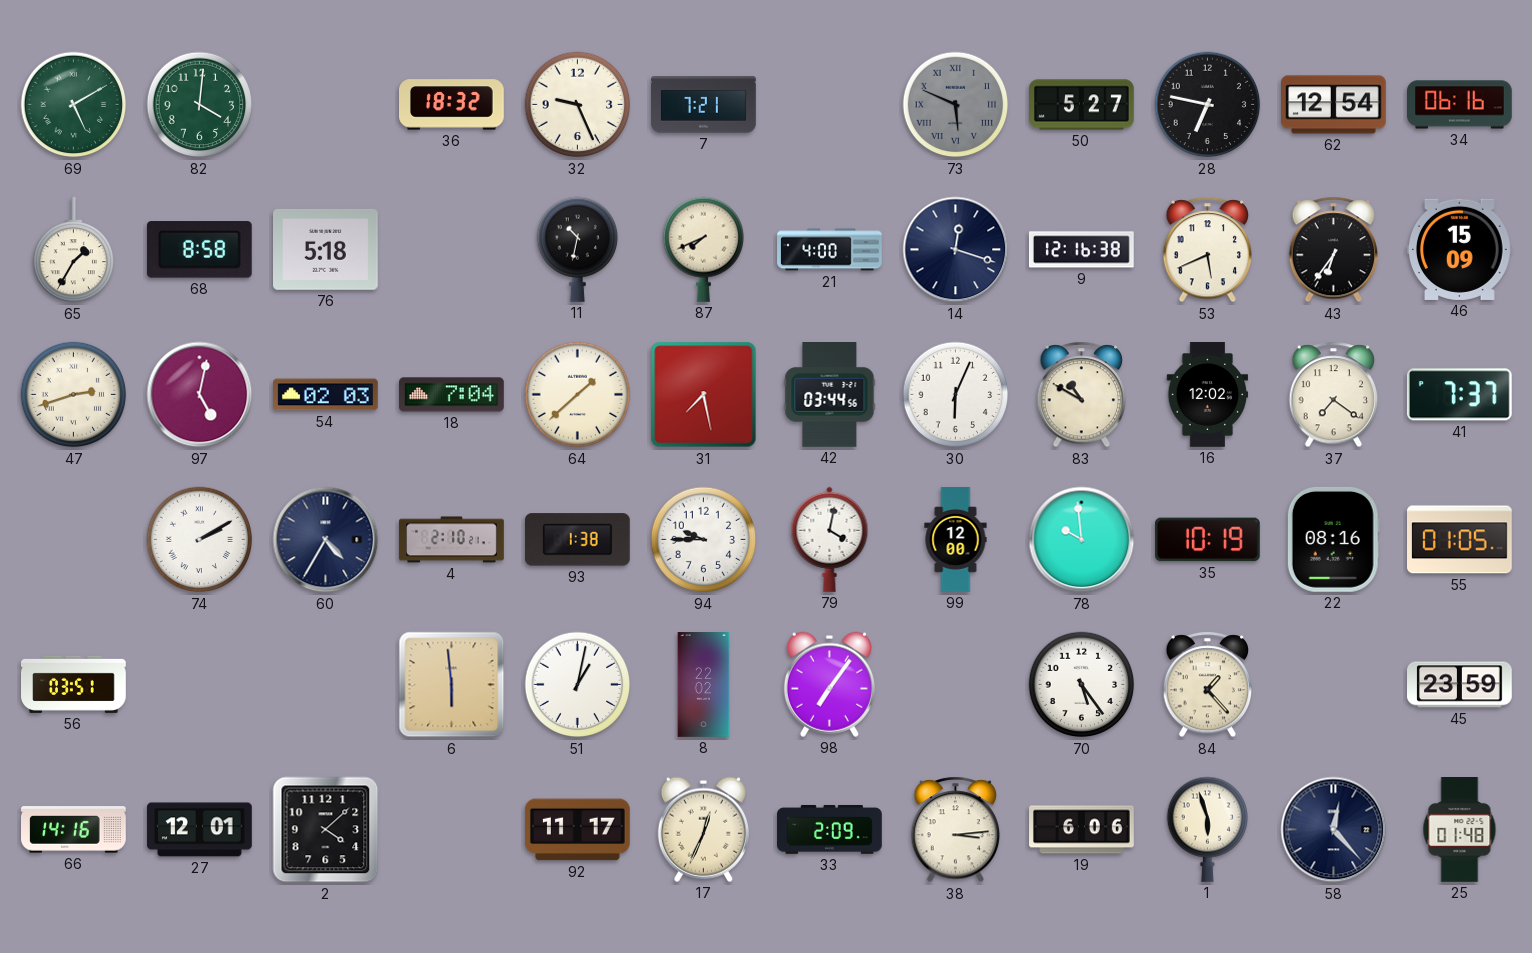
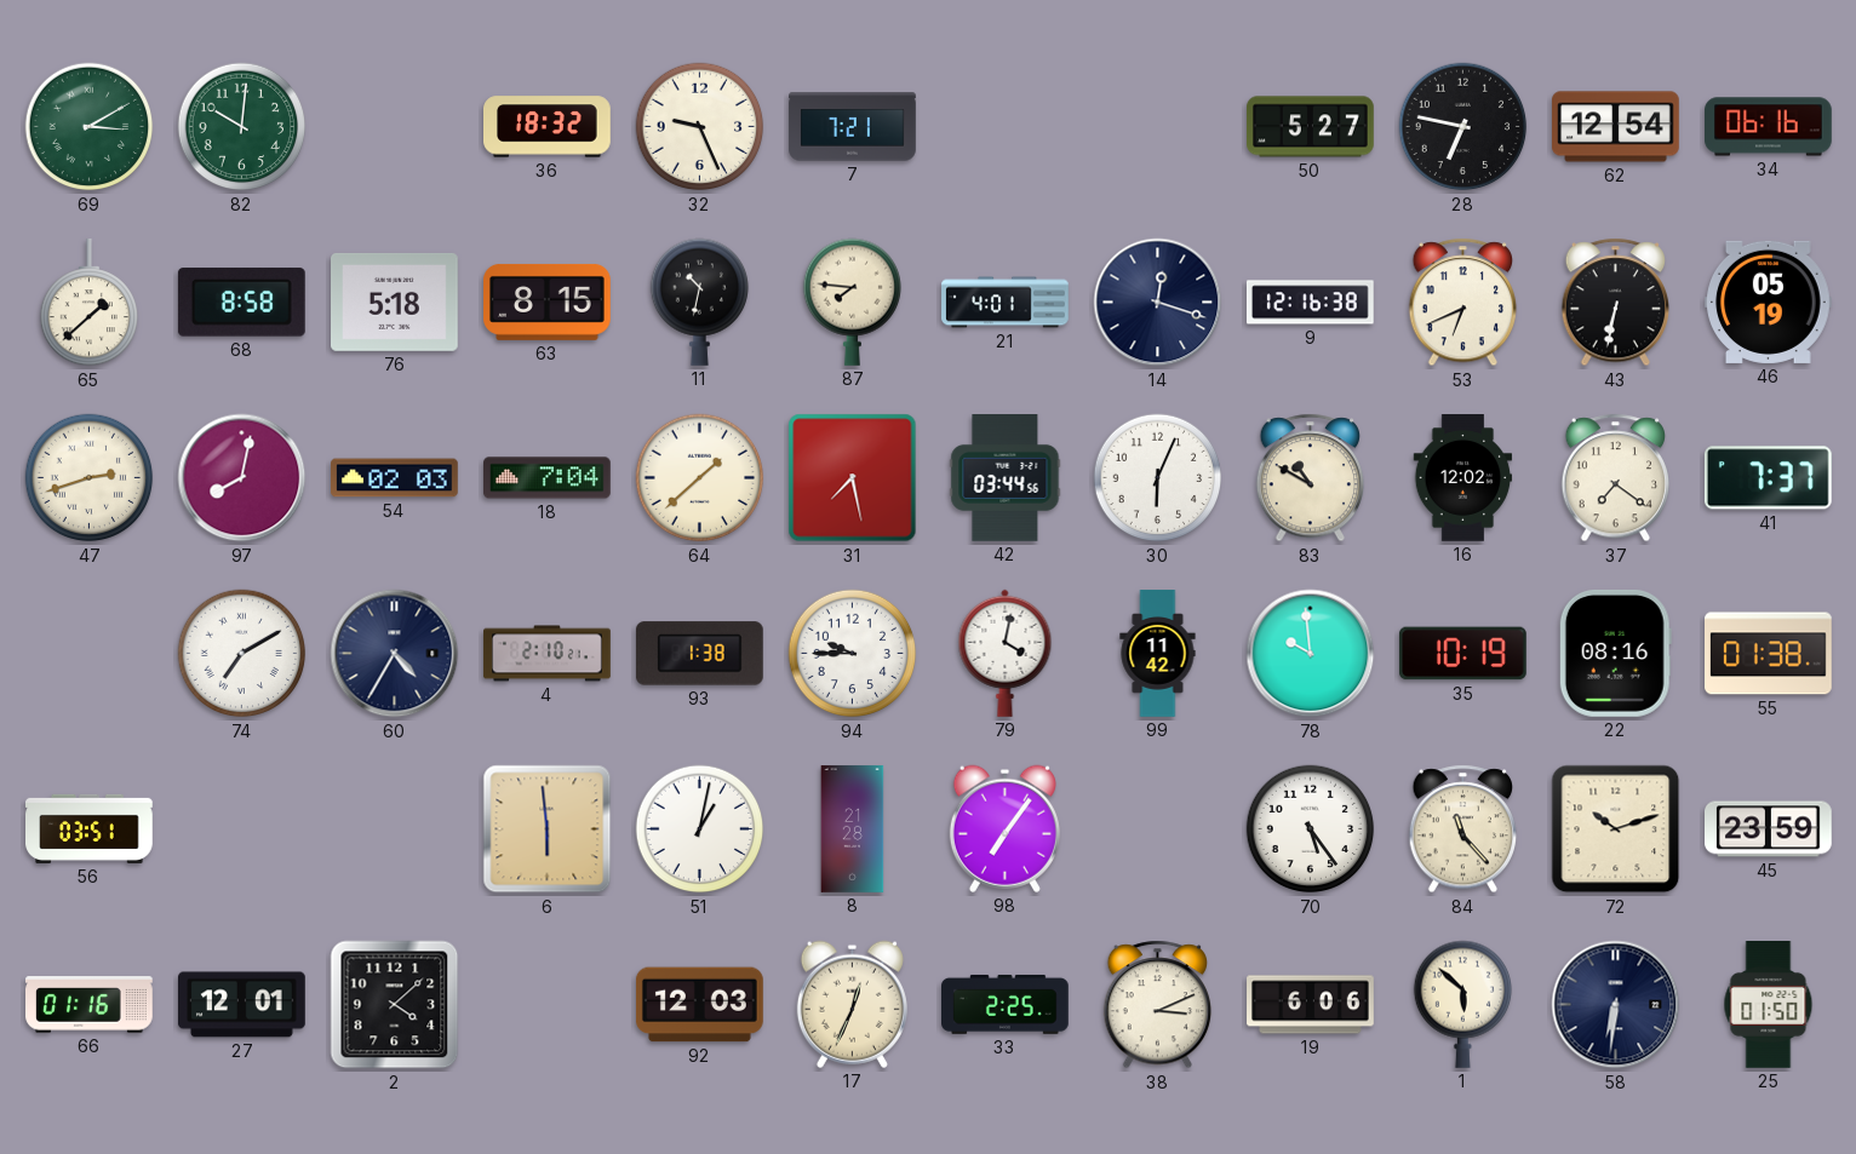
69: 5:10 -> 3:10
82: 4:01 -> 10:01
73: 5:49 -> none
65: 1:35 -> 1:38
63: none -> 8:15
87: 7:41 -> 7:46
21: 4:00 -> 4:01
53: 5:41 -> 6:41
43: 6:36 -> 6:32
46: 15:09 -> 05:19
97: 5:02 -> 8:02
74: 2:10 -> 7:10
99: 12:00 -> 11:42
55: 01:05 -> 01:38
8: 22:02 -> 21:28
84: 1:23 -> 11:23
72: none -> 10:12
66: 14:16 -> 01:16
92: 11:17 -> 12:03
33: 2:09 -> 2:25
38: 3:14 -> 3:11
1: 5:57 -> 5:52
58: 12:23 -> 6:31
25: 01:48 -> 01:50
